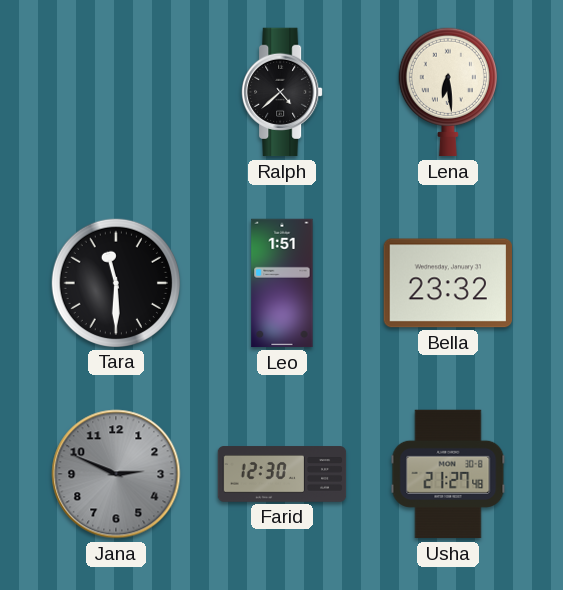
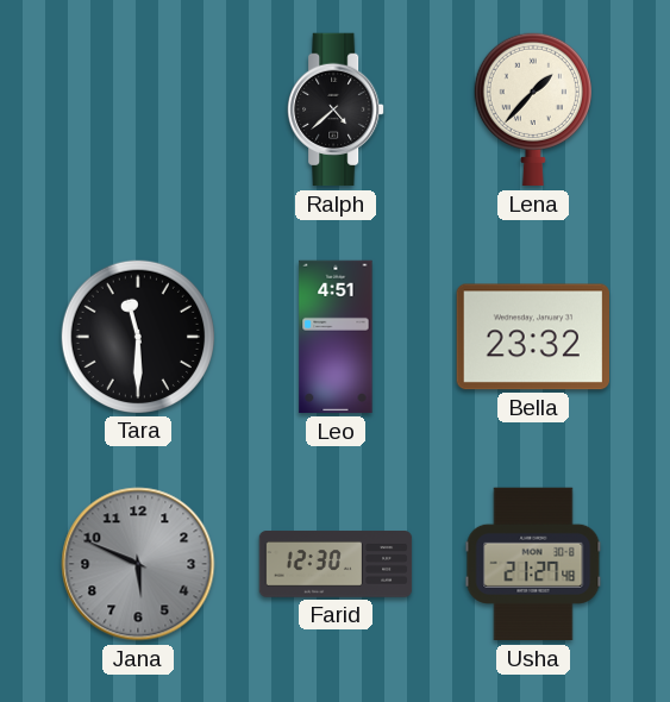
Lena: 6:29 -> 1:37
Leo: 1:51 -> 4:51
Jana: 2:49 -> 5:49
